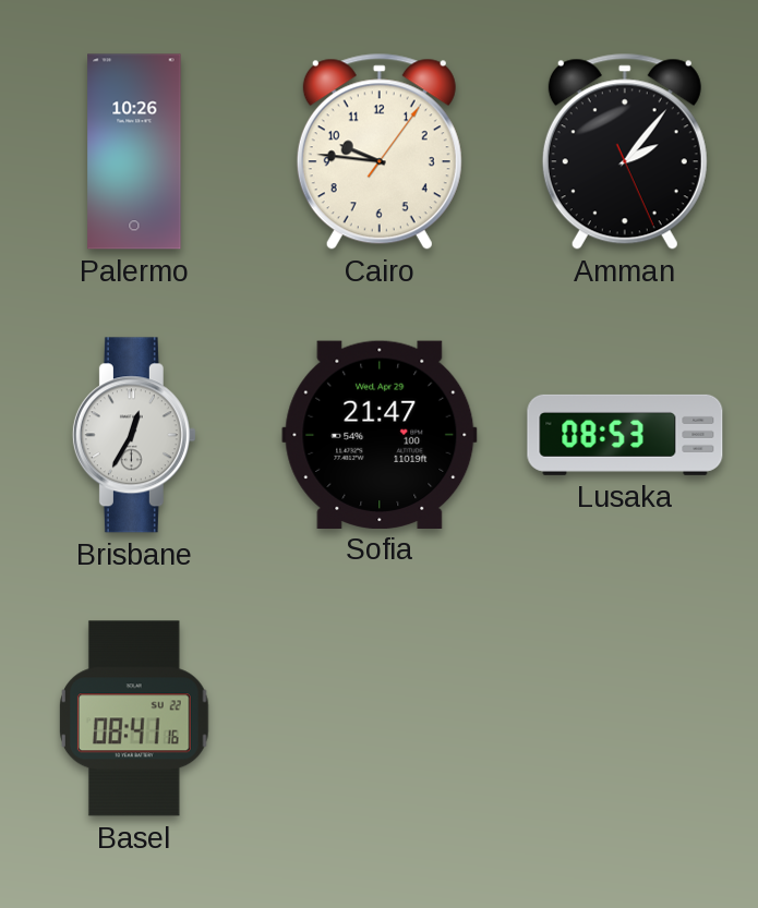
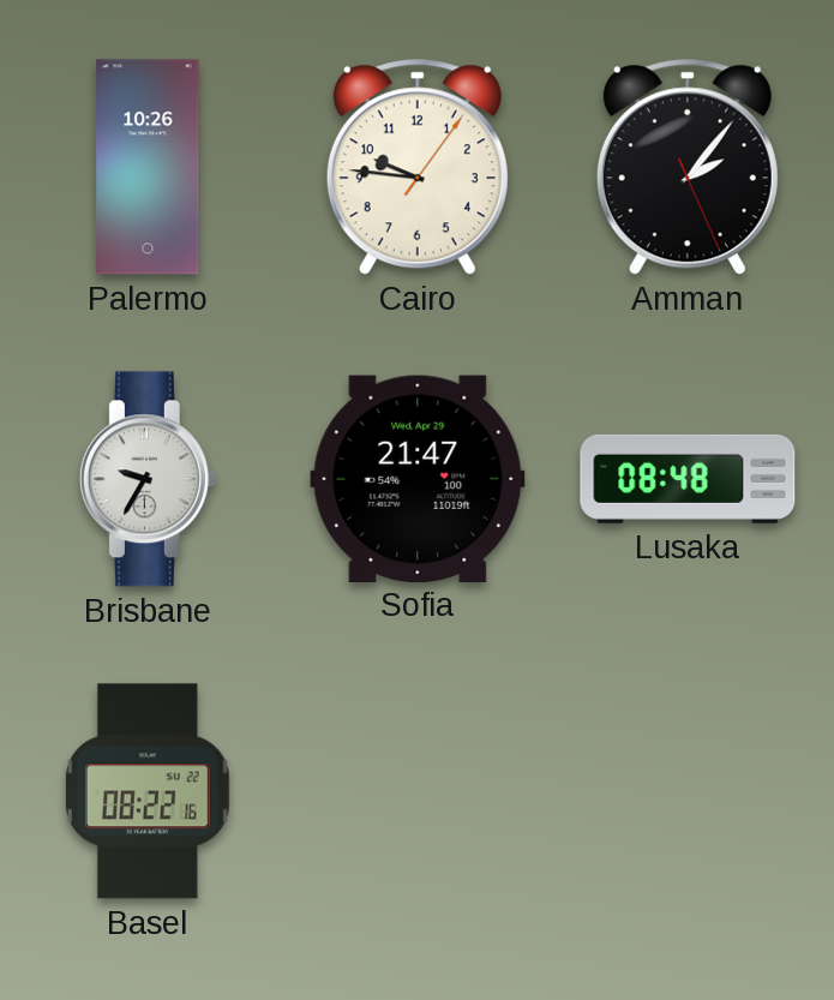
Brisbane: 12:35 -> 9:35
Lusaka: 08:53 -> 08:48
Basel: 08:41 -> 08:22
